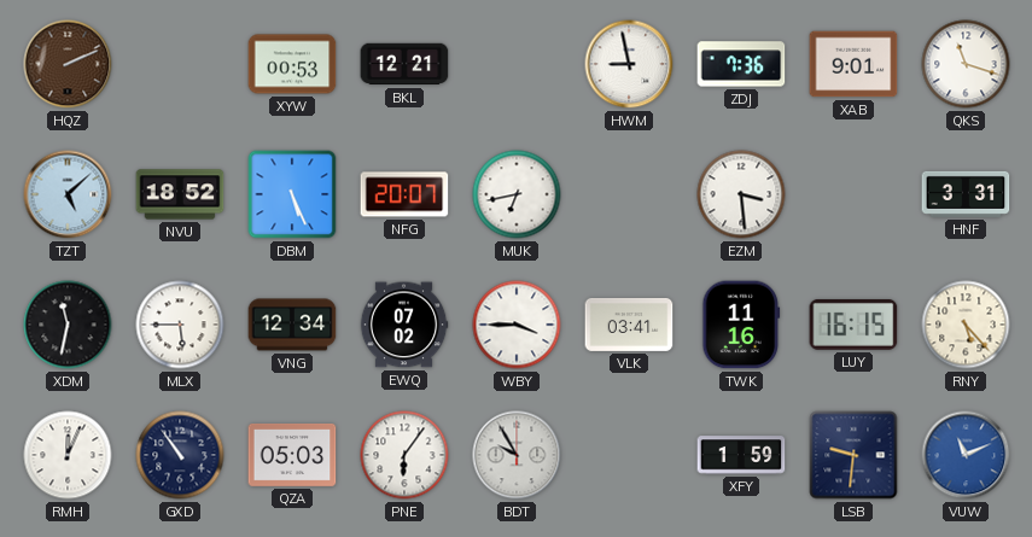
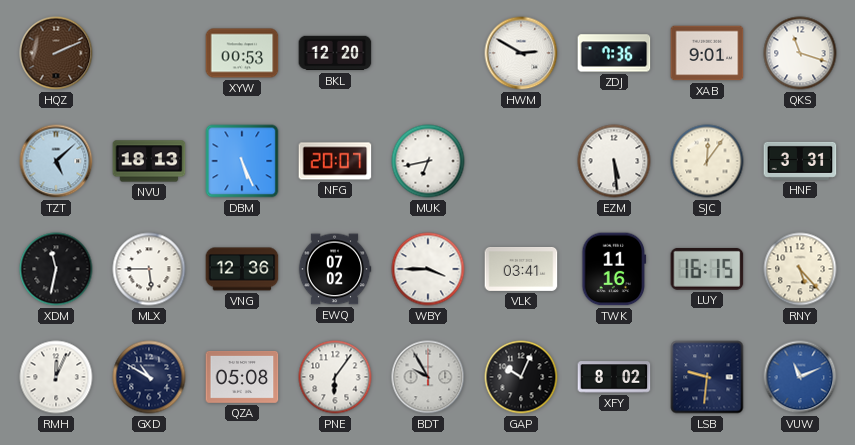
BKL: 12:21 -> 12:20
HWM: 8:58 -> 2:50
NVU: 18:52 -> 18:13
EZM: 3:29 -> 5:29
SJC: none -> 12:06
VNG: 12:34 -> 12:36
GXD: 10:54 -> 10:50
QZA: 05:03 -> 05:08
GAP: none -> 10:04
XFY: 1:59 -> 8:02
